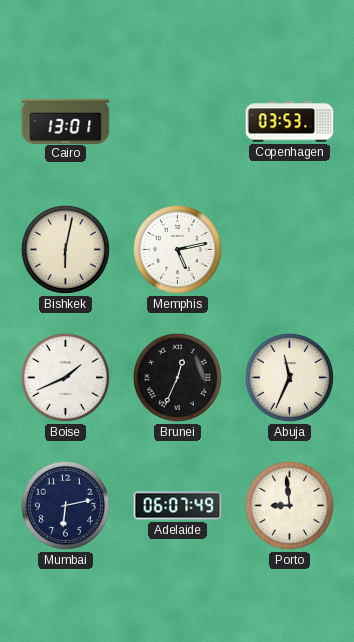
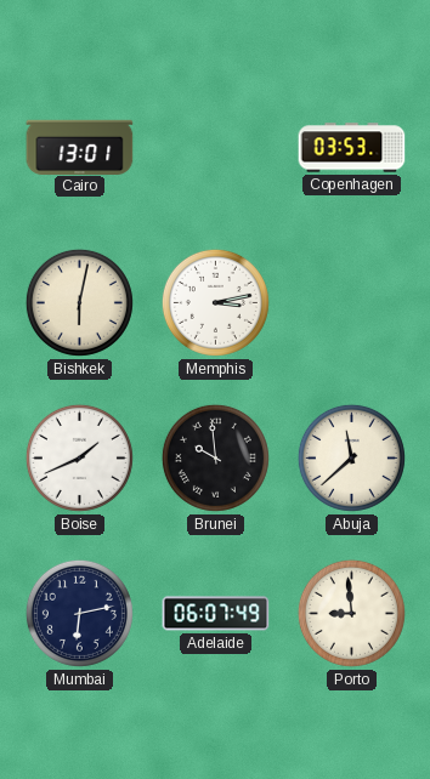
Memphis: 5:13 -> 3:13
Brunei: 12:34 -> 9:59
Abuja: 11:34 -> 11:38
